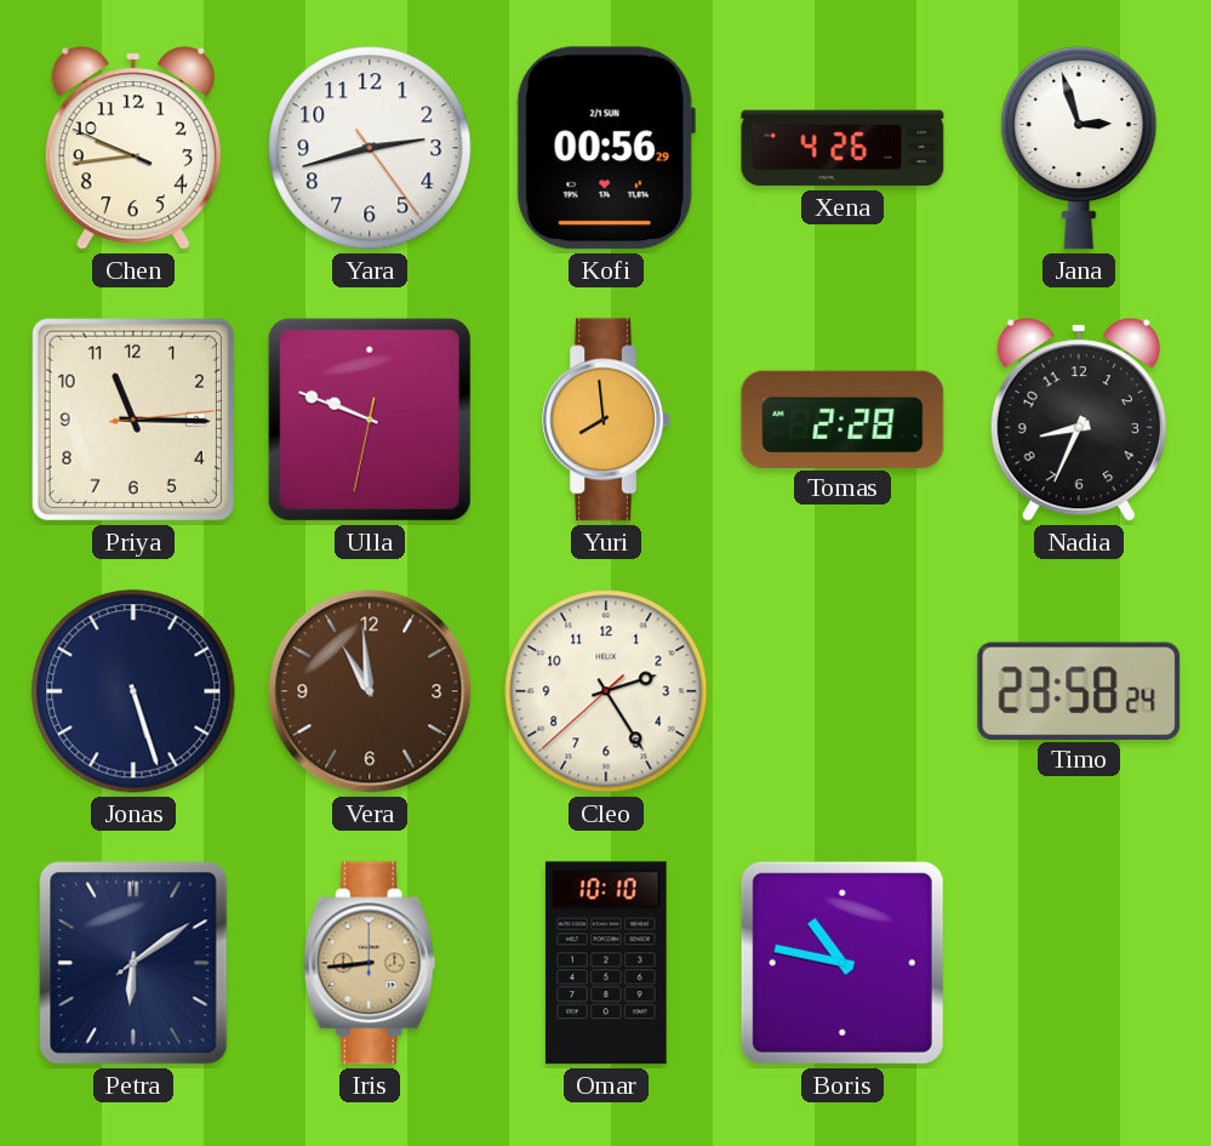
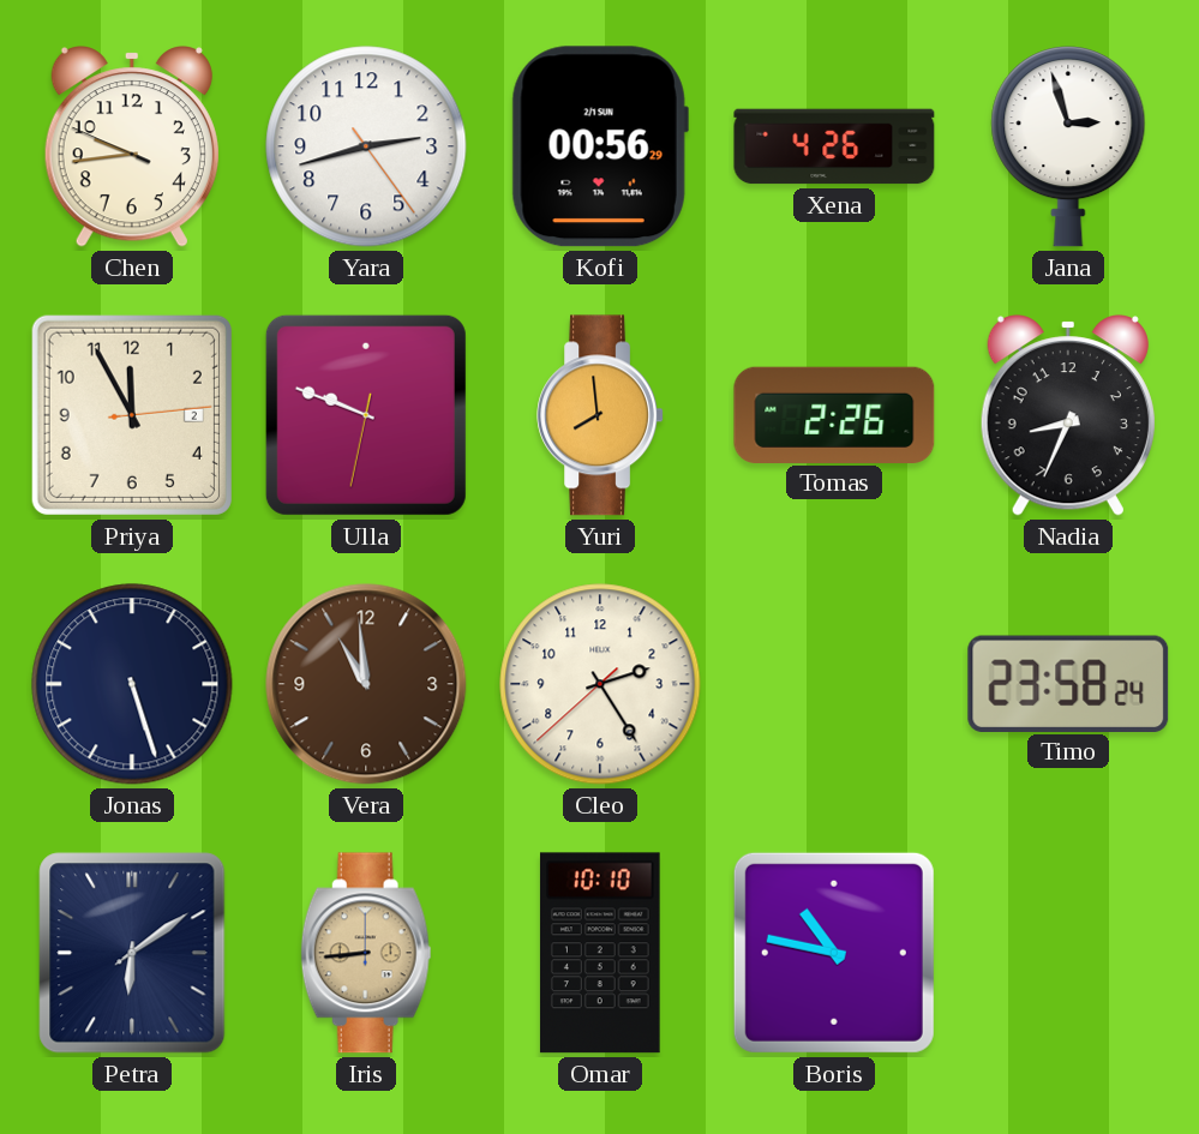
Priya: 11:15 -> 11:55
Tomas: 2:28 -> 2:26
